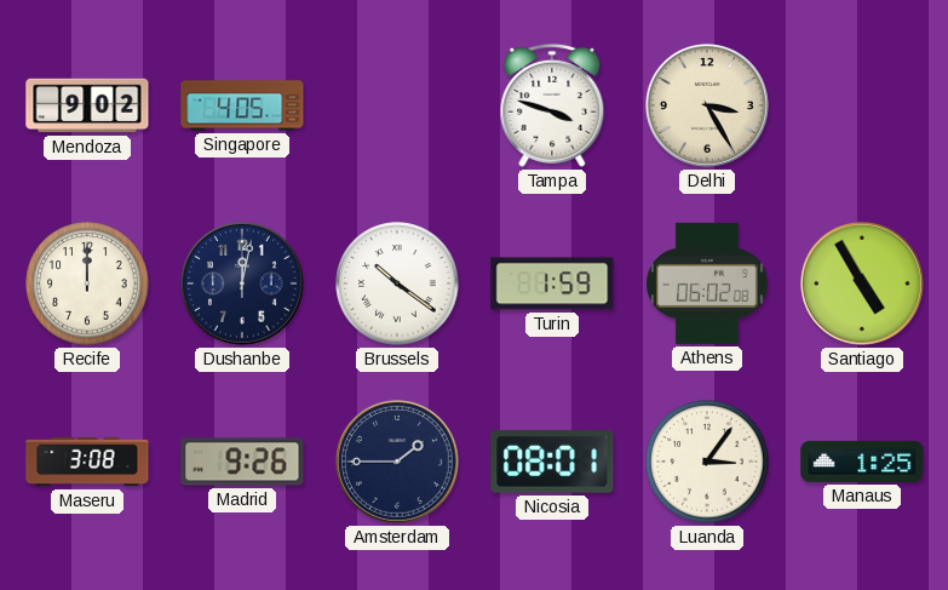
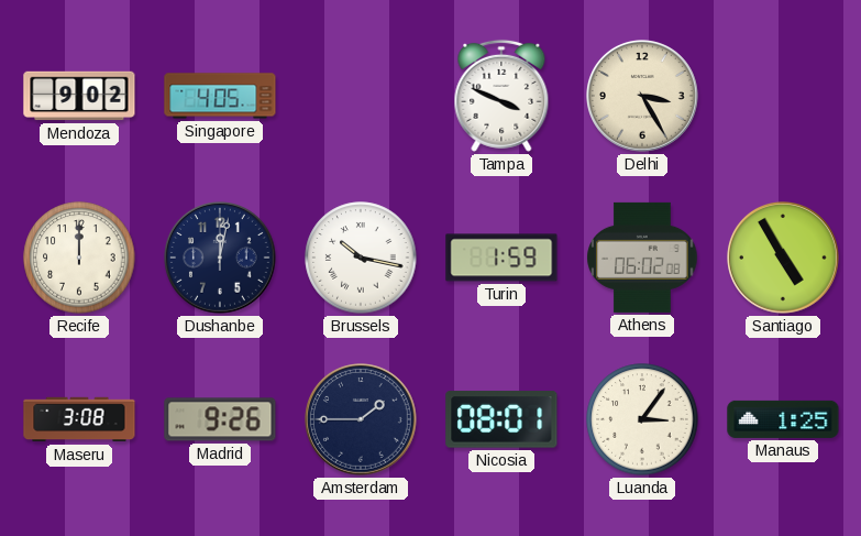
Tampa: 3:48 -> 3:49
Brussels: 10:21 -> 10:17
